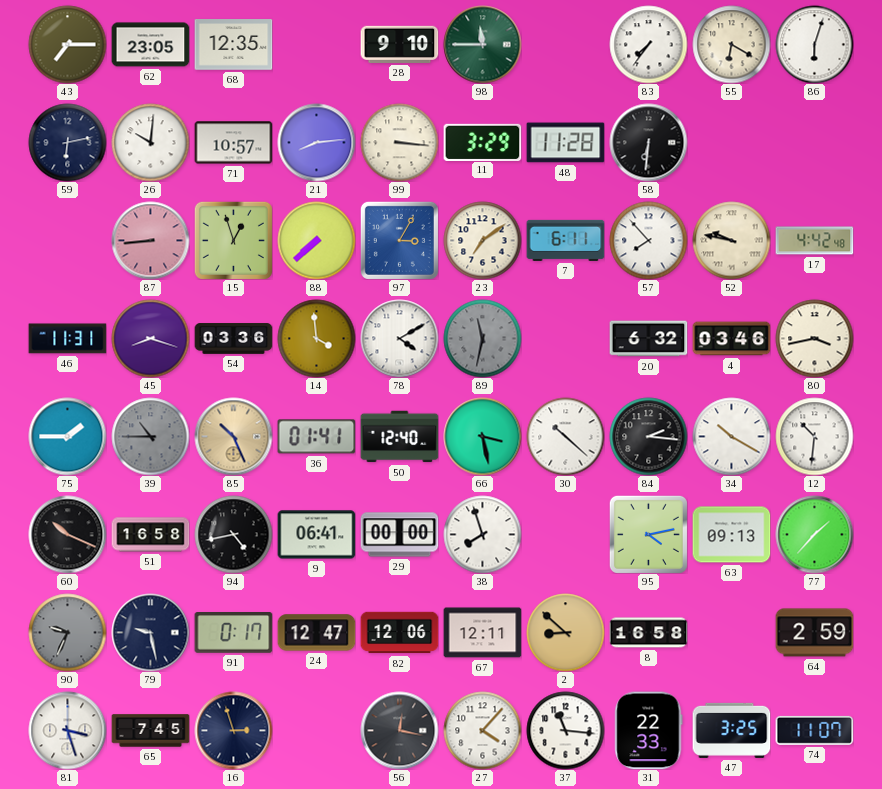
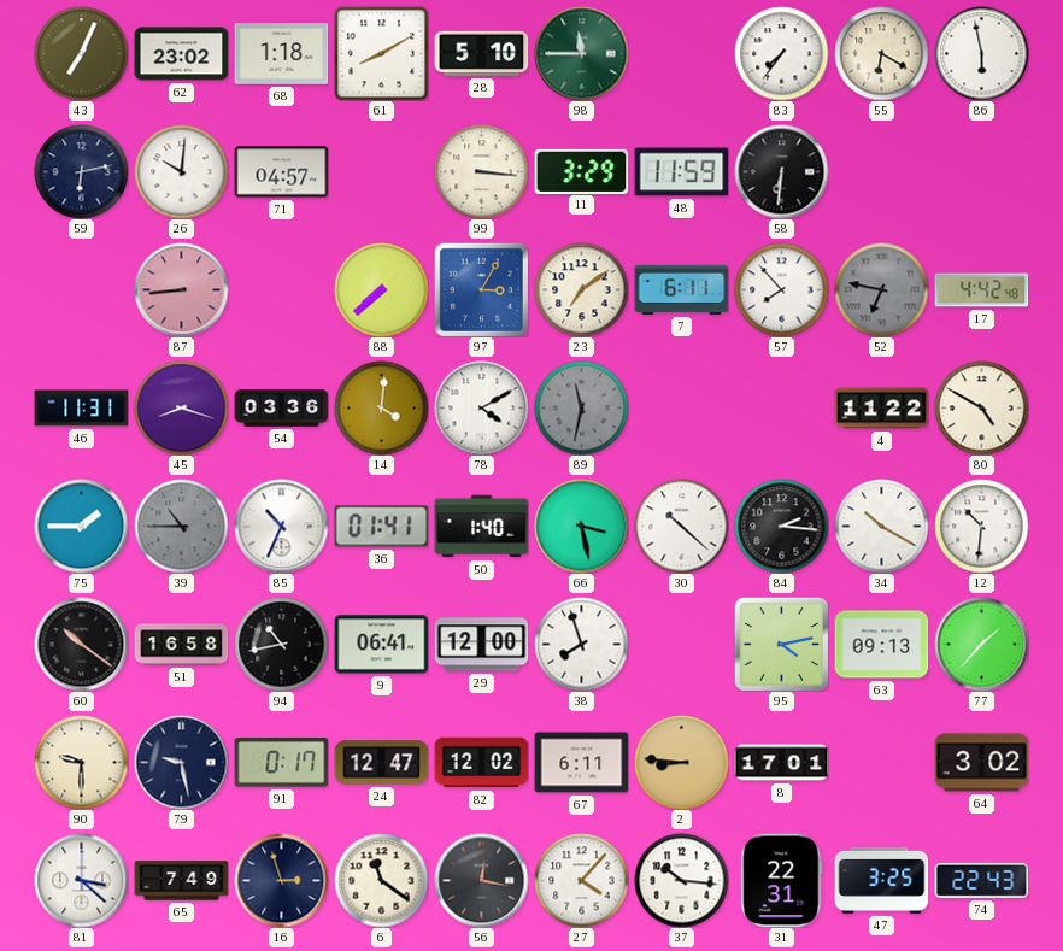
43: 7:15 -> 7:04
62: 23:05 -> 23:02
68: 12:35 -> 1:18
61: none -> 8:10
28: 9:10 -> 5:10
86: 6:03 -> 5:58
71: 10:57 -> 04:57
21: 8:14 -> none
48: 11:28 -> 11:59
15: 12:57 -> none
52: 9:47 -> 6:47
52 dial: cream -> grey
14: 3:59 -> 4:01
20: 6:32 -> none
4: 03:46 -> 11:22
80: 3:43 -> 4:50
85: 10:26 -> 10:34
85 dial: champagne -> white
50: 12:40 -> 1:40
60: 10:19 -> 10:21
94: 4:43 -> 10:43
29: 00:00 -> 12:00
90: 9:34 -> 9:30
90 dial: grey -> cream
82: 12:06 -> 12:02
67: 12:11 -> 6:11
2: 8:52 -> 8:46
8: 16:58 -> 17:01
64: 2:59 -> 3:02
81: 3:27 -> 3:22
65: 7:45 -> 7:49
6: none -> 11:21
37: 11:16 -> 10:16
31: 22:33 -> 22:31
74: 11:07 -> 22:43
